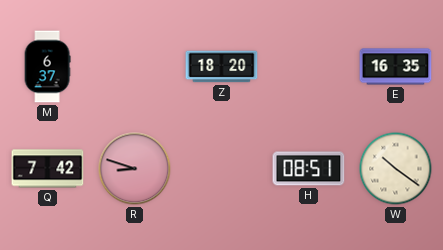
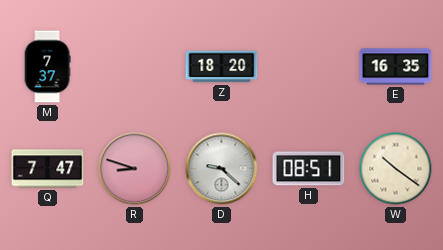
M: 6:37 -> 7:37
Q: 7:42 -> 7:47
D: none -> 9:22
